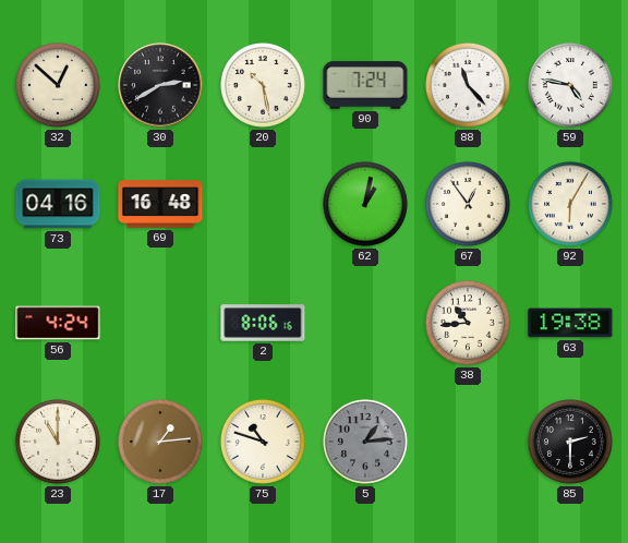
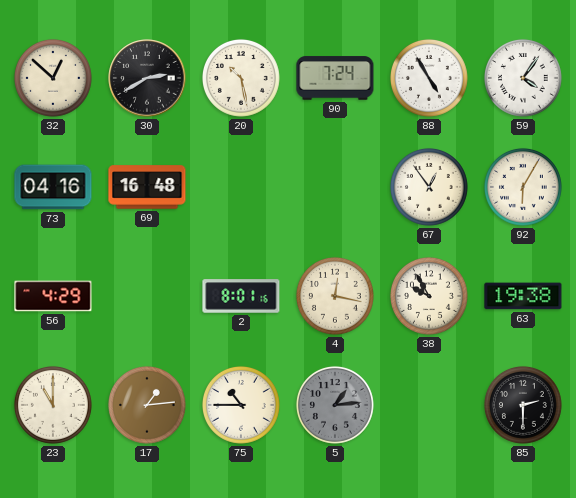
88: 11:23 -> 4:55
59: 4:47 -> 4:06
62: 1:02 -> none
56: 4:24 -> 4:29
2: 8:06 -> 8:01
4: none -> 12:17
38: 10:44 -> 9:55
75: 10:48 -> 10:45
